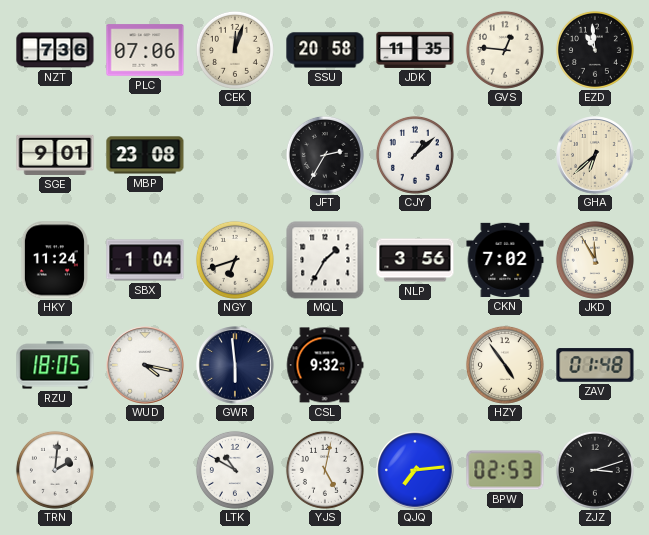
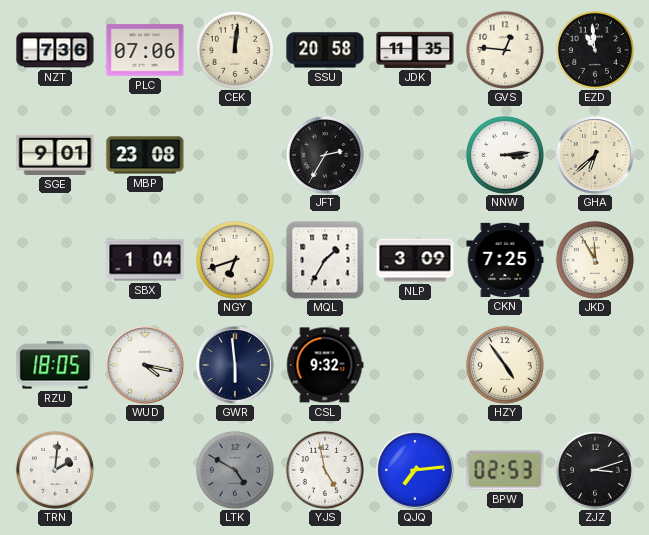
CEK: 12:03 -> 12:01
CJY: 1:08 -> none
NNW: none -> 3:14
HKY: 11:24 -> none
NLP: 3:56 -> 3:09
CKN: 7:02 -> 7:25
ZAV: 01:48 -> none
LTK: 10:50 -> 4:50
LTK dial: white -> grey
YJS: 5:02 -> 4:58
